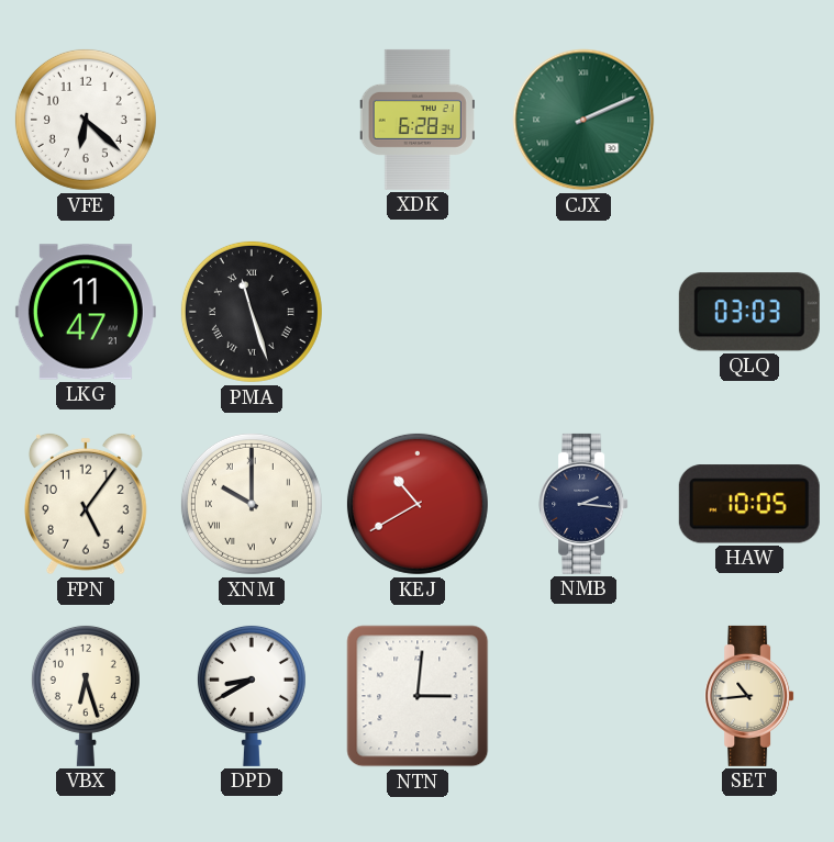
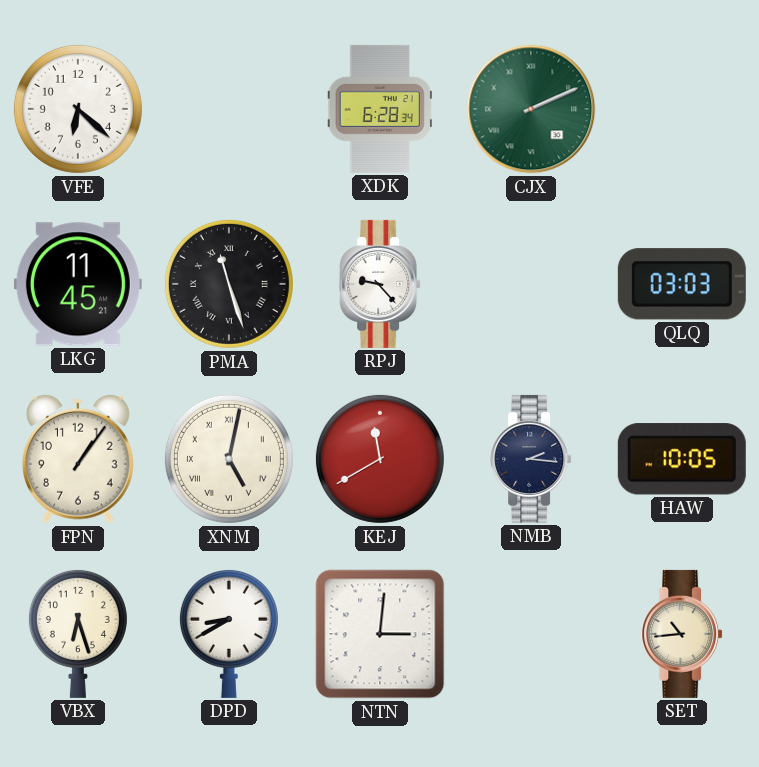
LKG: 11:47 -> 11:45
RPJ: none -> 9:23
FPN: 5:06 -> 1:06
XNM: 10:00 -> 5:02
KEJ: 10:40 -> 11:40
